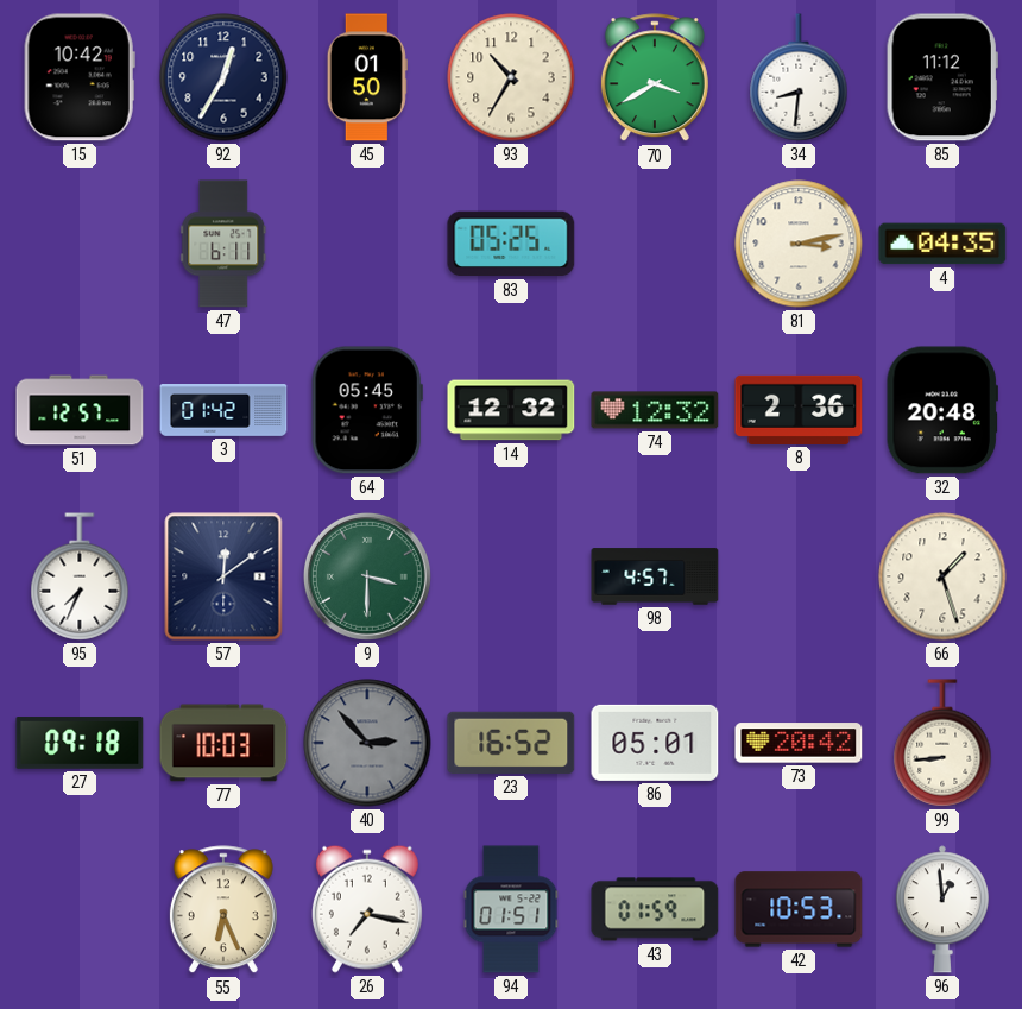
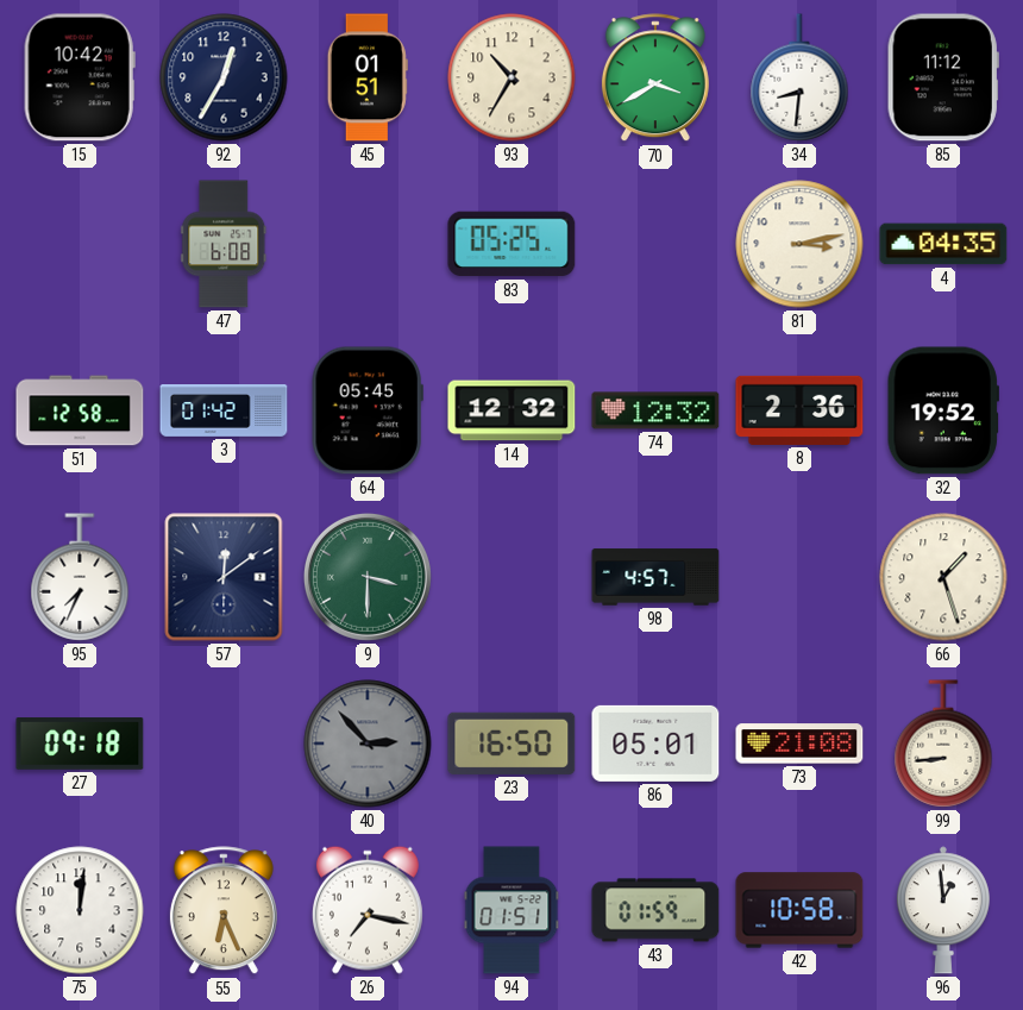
45: 01:50 -> 01:51
47: 6:11 -> 6:08
51: 12:57 -> 12:58
32: 20:48 -> 19:52
77: 10:03 -> none
23: 16:52 -> 16:50
73: 20:42 -> 21:08
75: none -> 12:01
42: 10:53 -> 10:58
